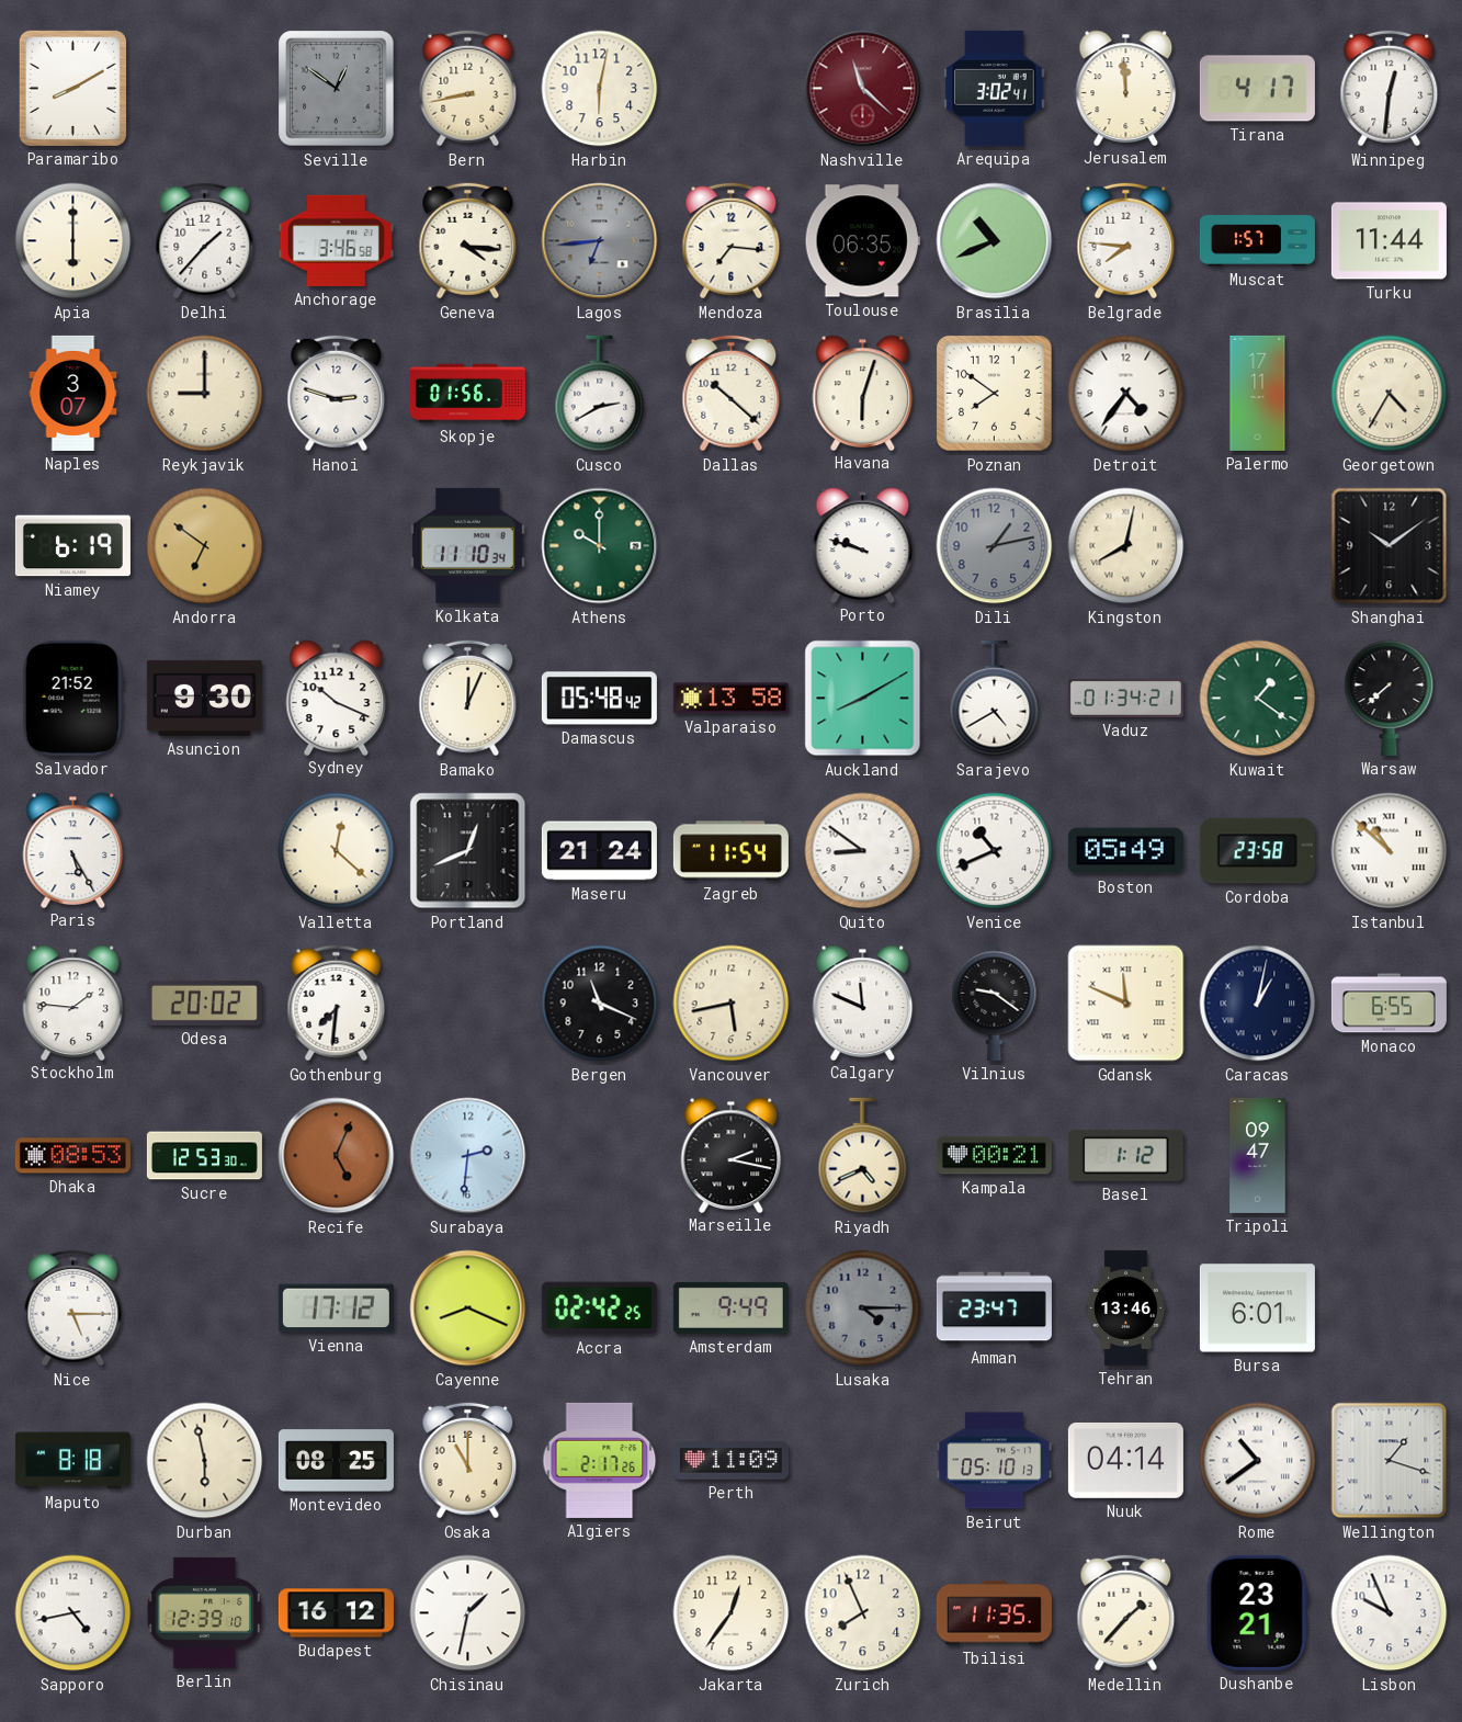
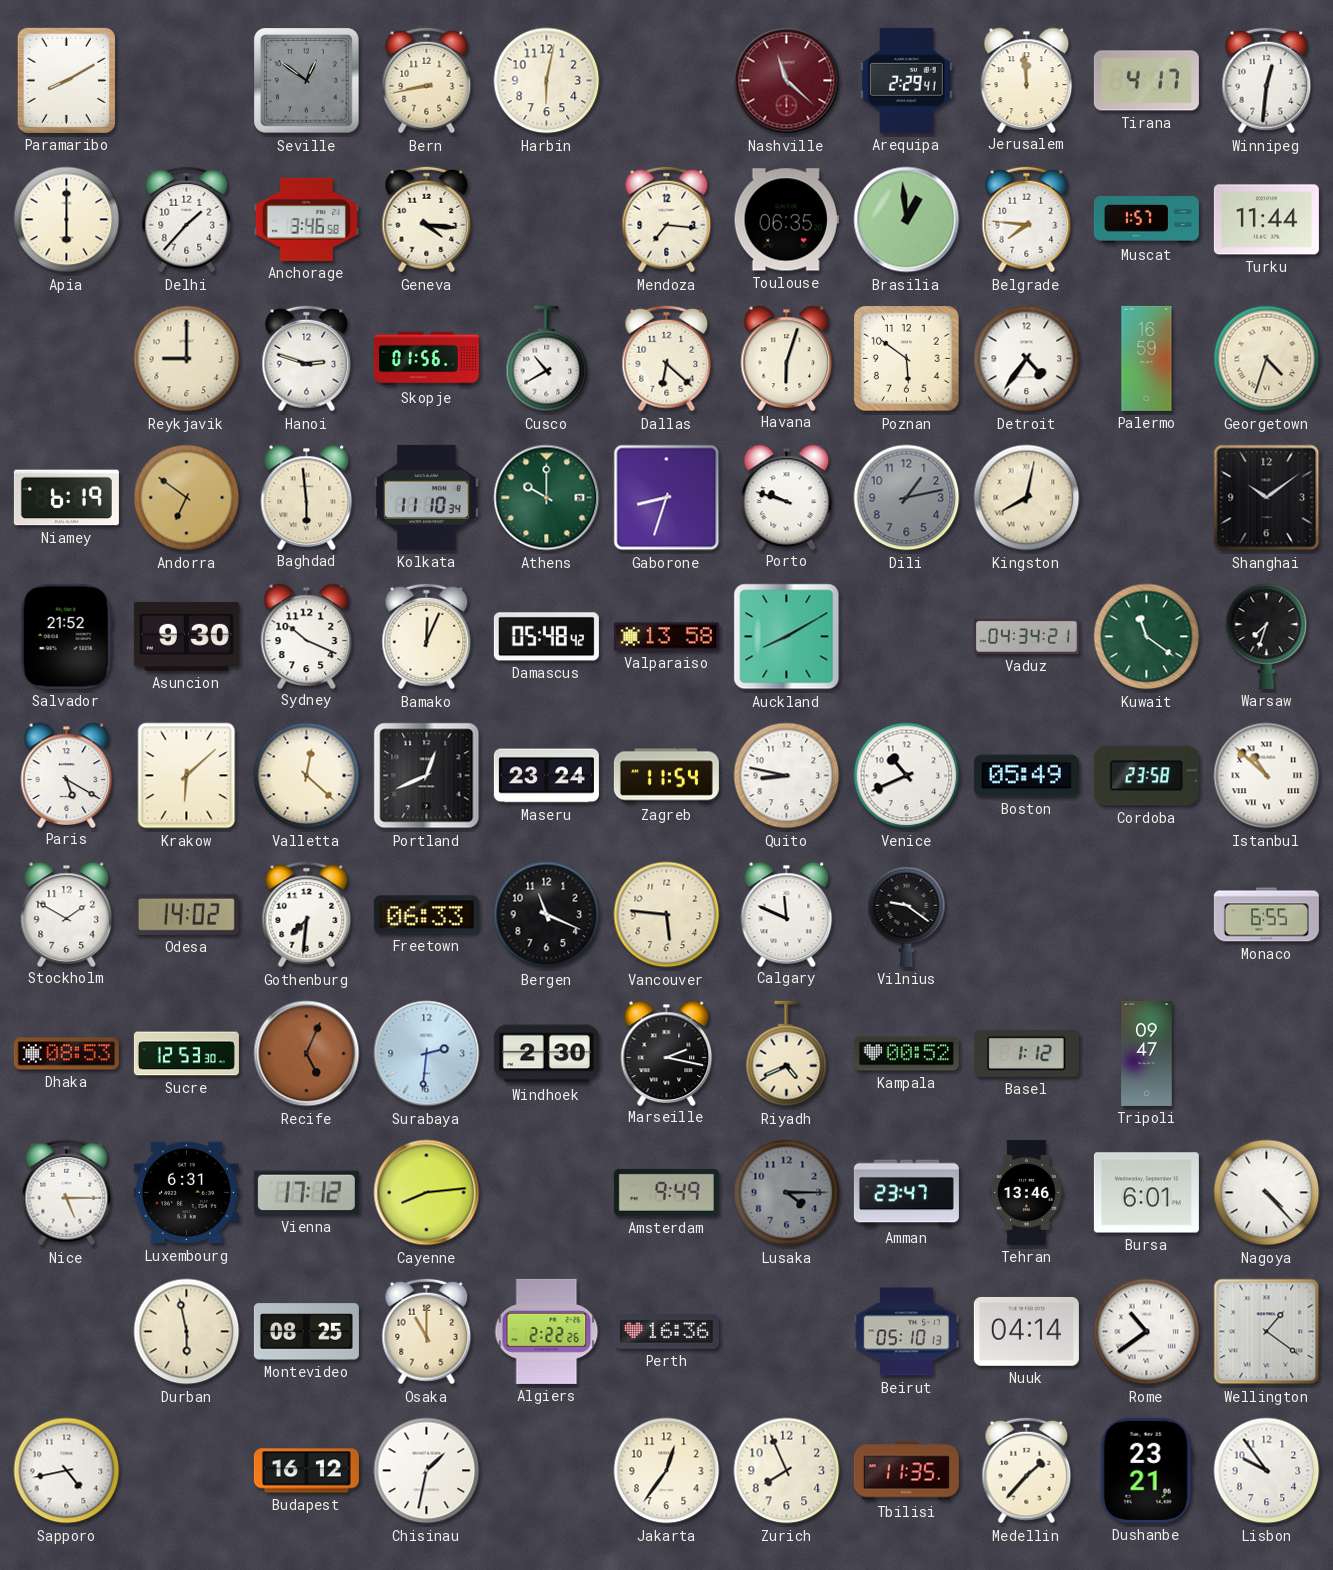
Arequipa: 3:02 -> 2:29
Lagos: 6:44 -> none
Brasilia: 10:41 -> 12:59
Naples: 3:07 -> none
Cusco: 2:40 -> 10:40
Dallas: 10:22 -> 6:22
Poznan: 7:51 -> 5:51
Palermo: 17:11 -> 16:59
Georgetown: 4:35 -> 4:33
Baghdad: none -> 5:59
Gaborone: none -> 8:33
Sarajevo: 4:40 -> none
Vaduz: 01:34 -> 04:34
Kuwait: 1:21 -> 11:21
Warsaw: 7:38 -> 7:33
Paris: 5:25 -> 5:20
Krakow: none -> 6:08
Maseru: 21:24 -> 23:24
Quito: 8:51 -> 8:47
Stockholm: 1:46 -> 1:50
Odesa: 20:02 -> 14:02
Freetown: none -> 06:33
Vancouver: 5:43 -> 5:46
Gdansk: 11:49 -> none
Caracas: 1:02 -> none
Windhoek: none -> 2:30
Kampala: 00:21 -> 00:52
Luxembourg: none -> 6:31
Cayenne: 8:19 -> 8:14
Accra: 02:42 -> none
Nagoya: none -> 4:23
Maputo: 8:18 -> none
Algiers: 2:17 -> 2:22
Perth: 11:09 -> 16:36
Wellington: 1:18 -> 1:21
Berlin: 12:39 -> none
Lisbon: 9:56 -> 9:54
